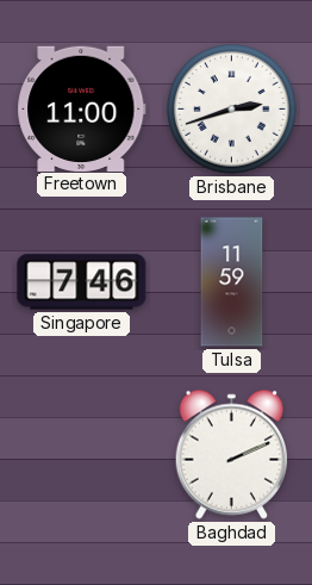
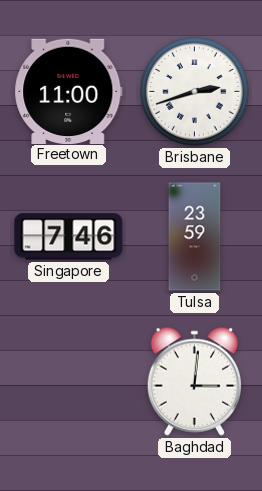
Tulsa: 11:59 -> 23:59
Baghdad: 2:11 -> 3:01
